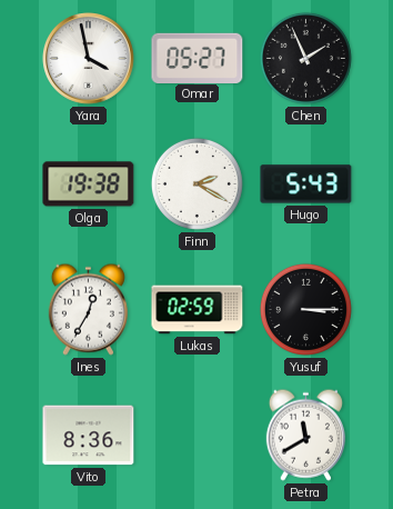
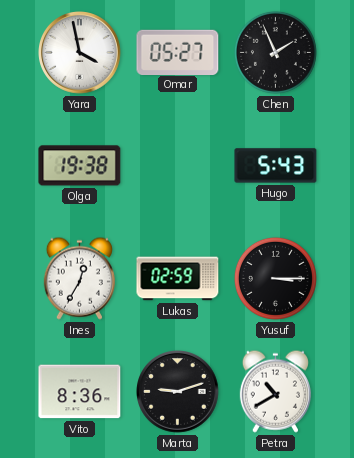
Finn: 2:20 -> none
Marta: none -> 9:12
Petra: 11:40 -> 10:40
